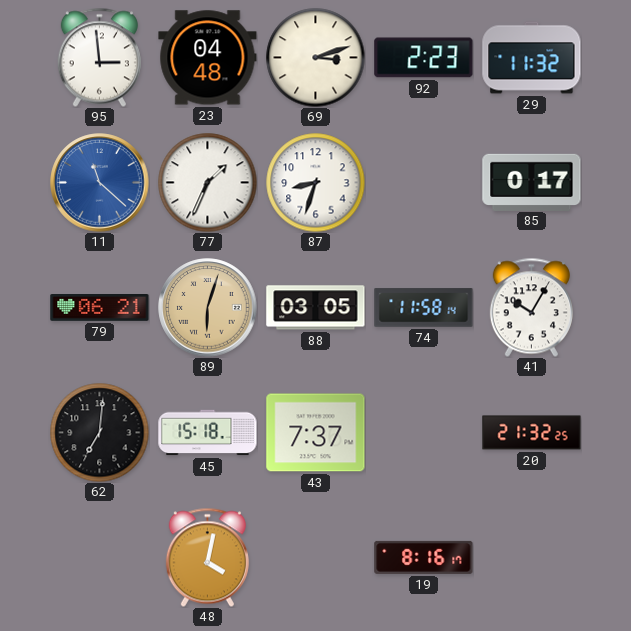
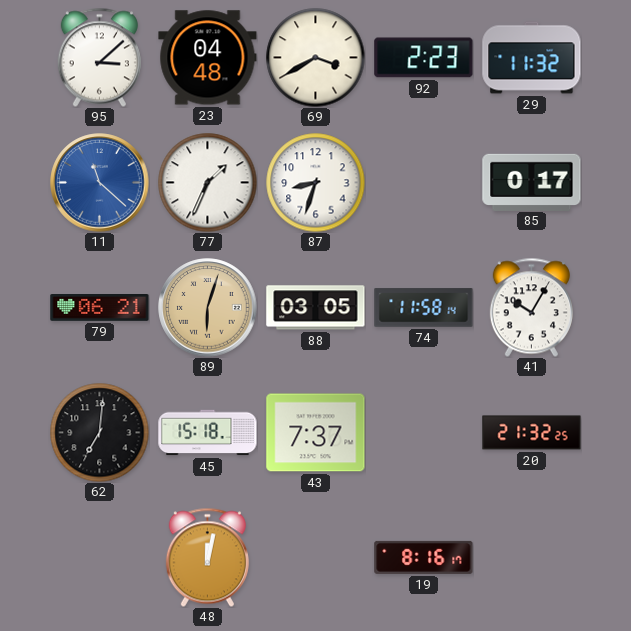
95: 2:59 -> 3:08
69: 3:12 -> 3:40
48: 4:02 -> 12:02
